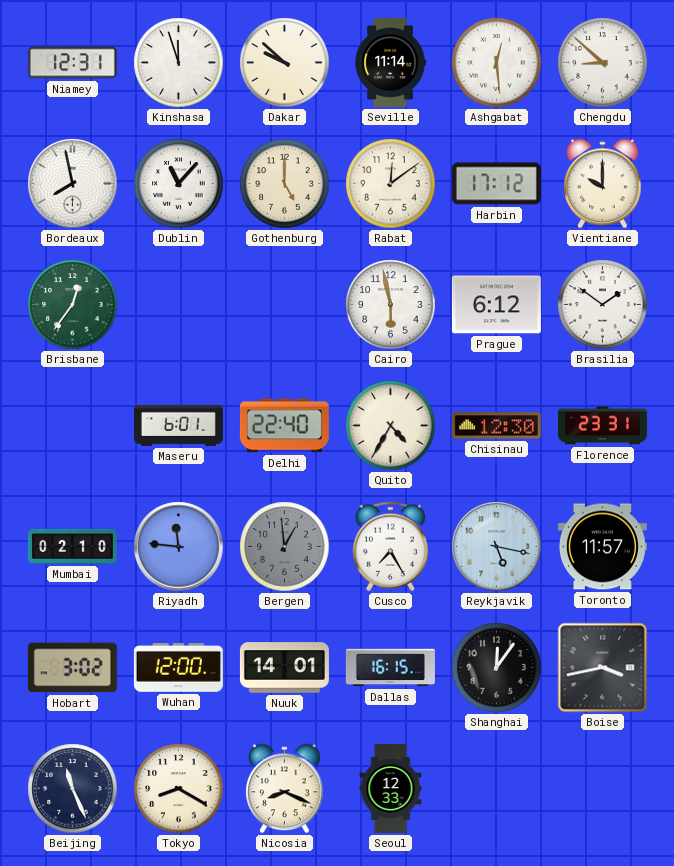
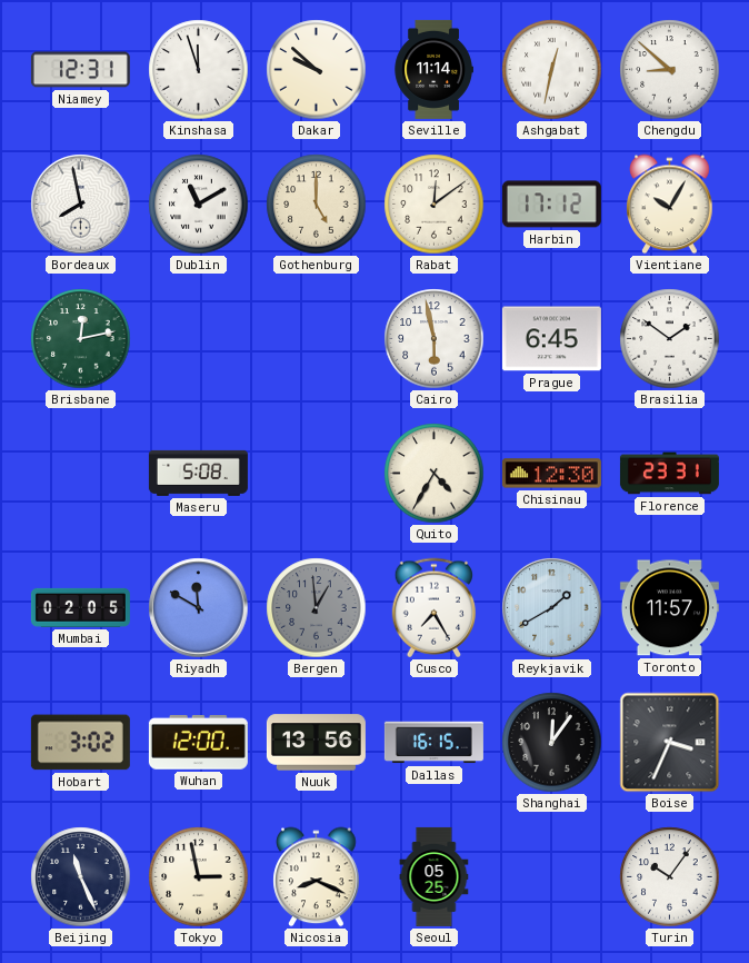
Ashgabat: 12:29 -> 12:32
Dublin: 11:07 -> 11:10
Vientiane: 10:00 -> 10:05
Brisbane: 12:36 -> 12:13
Prague: 6:12 -> 6:45
Maseru: 6:01 -> 5:08
Delhi: 22:40 -> none
Mumbai: 02:10 -> 02:05
Riyadh: 11:46 -> 11:50
Reykjavik: 5:17 -> 1:40
Nuuk: 14:01 -> 13:56
Boise: 3:43 -> 3:34
Tokyo: 8:20 -> 2:58
Seoul: 12:33 -> 05:25
Turin: none -> 10:06
